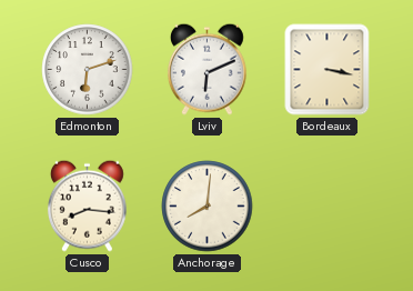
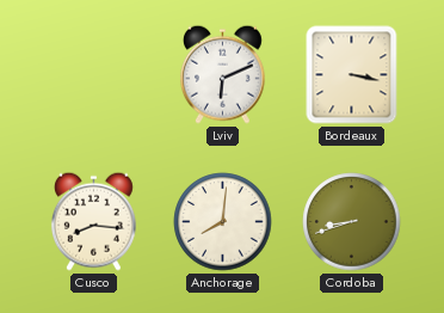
Edmonton: 6:12 -> none
Cordoba: none -> 8:42
